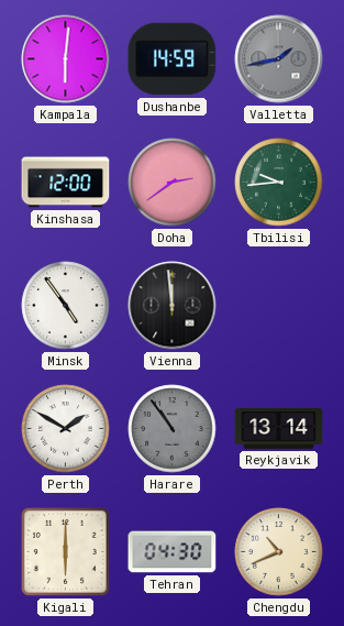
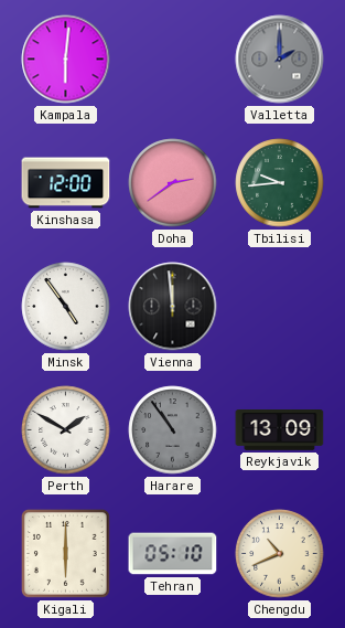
Dushanbe: 14:59 -> none
Valletta: 1:43 -> 2:00
Reykjavik: 13:14 -> 13:09
Tehran: 04:30 -> 05:10
